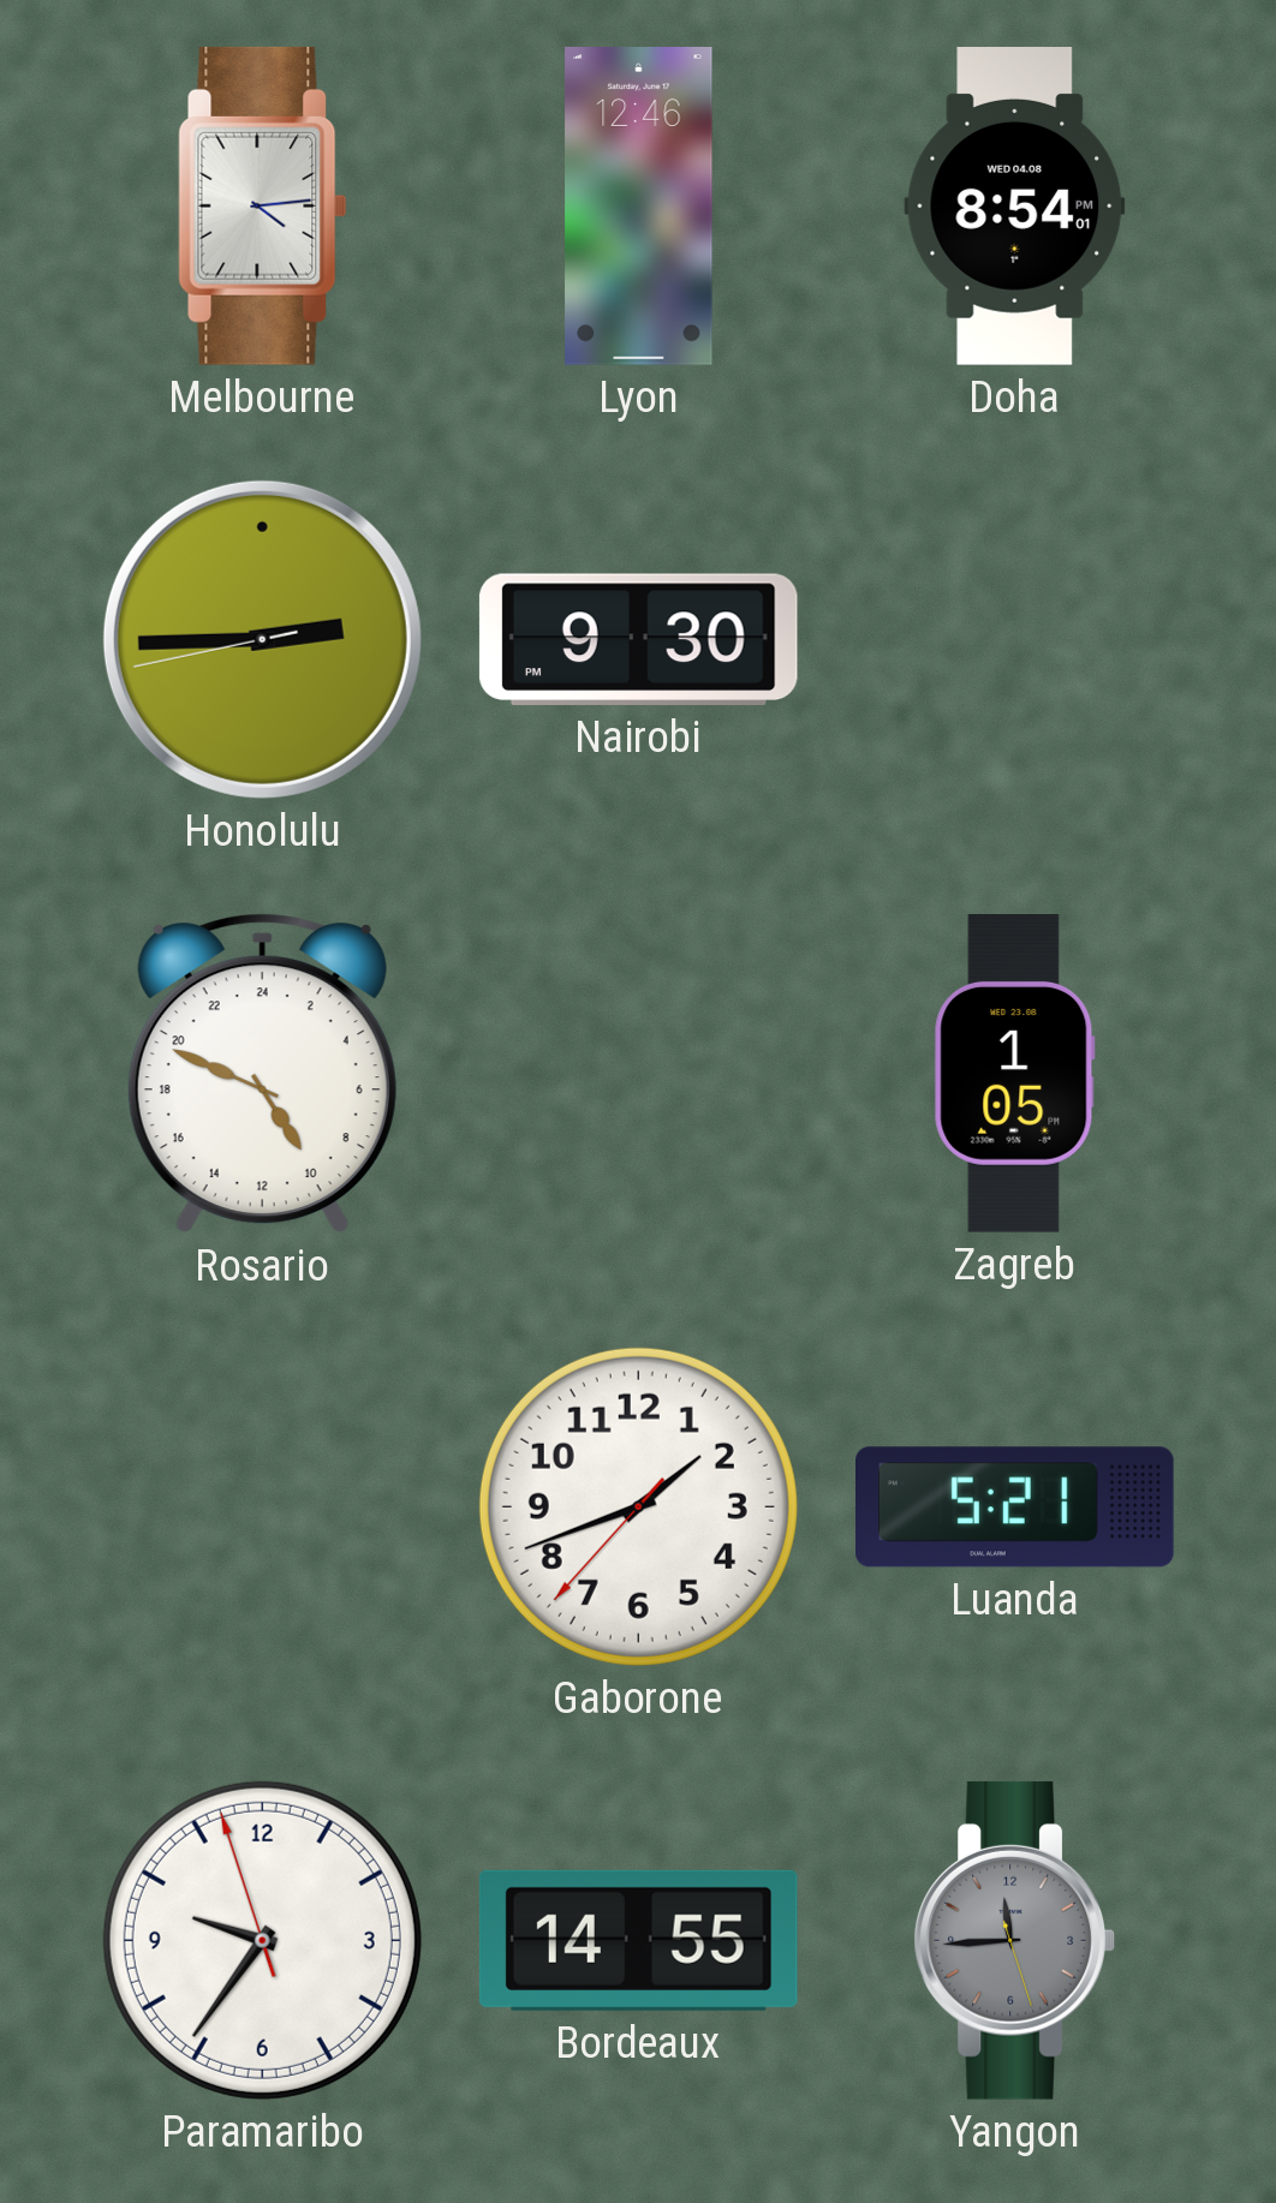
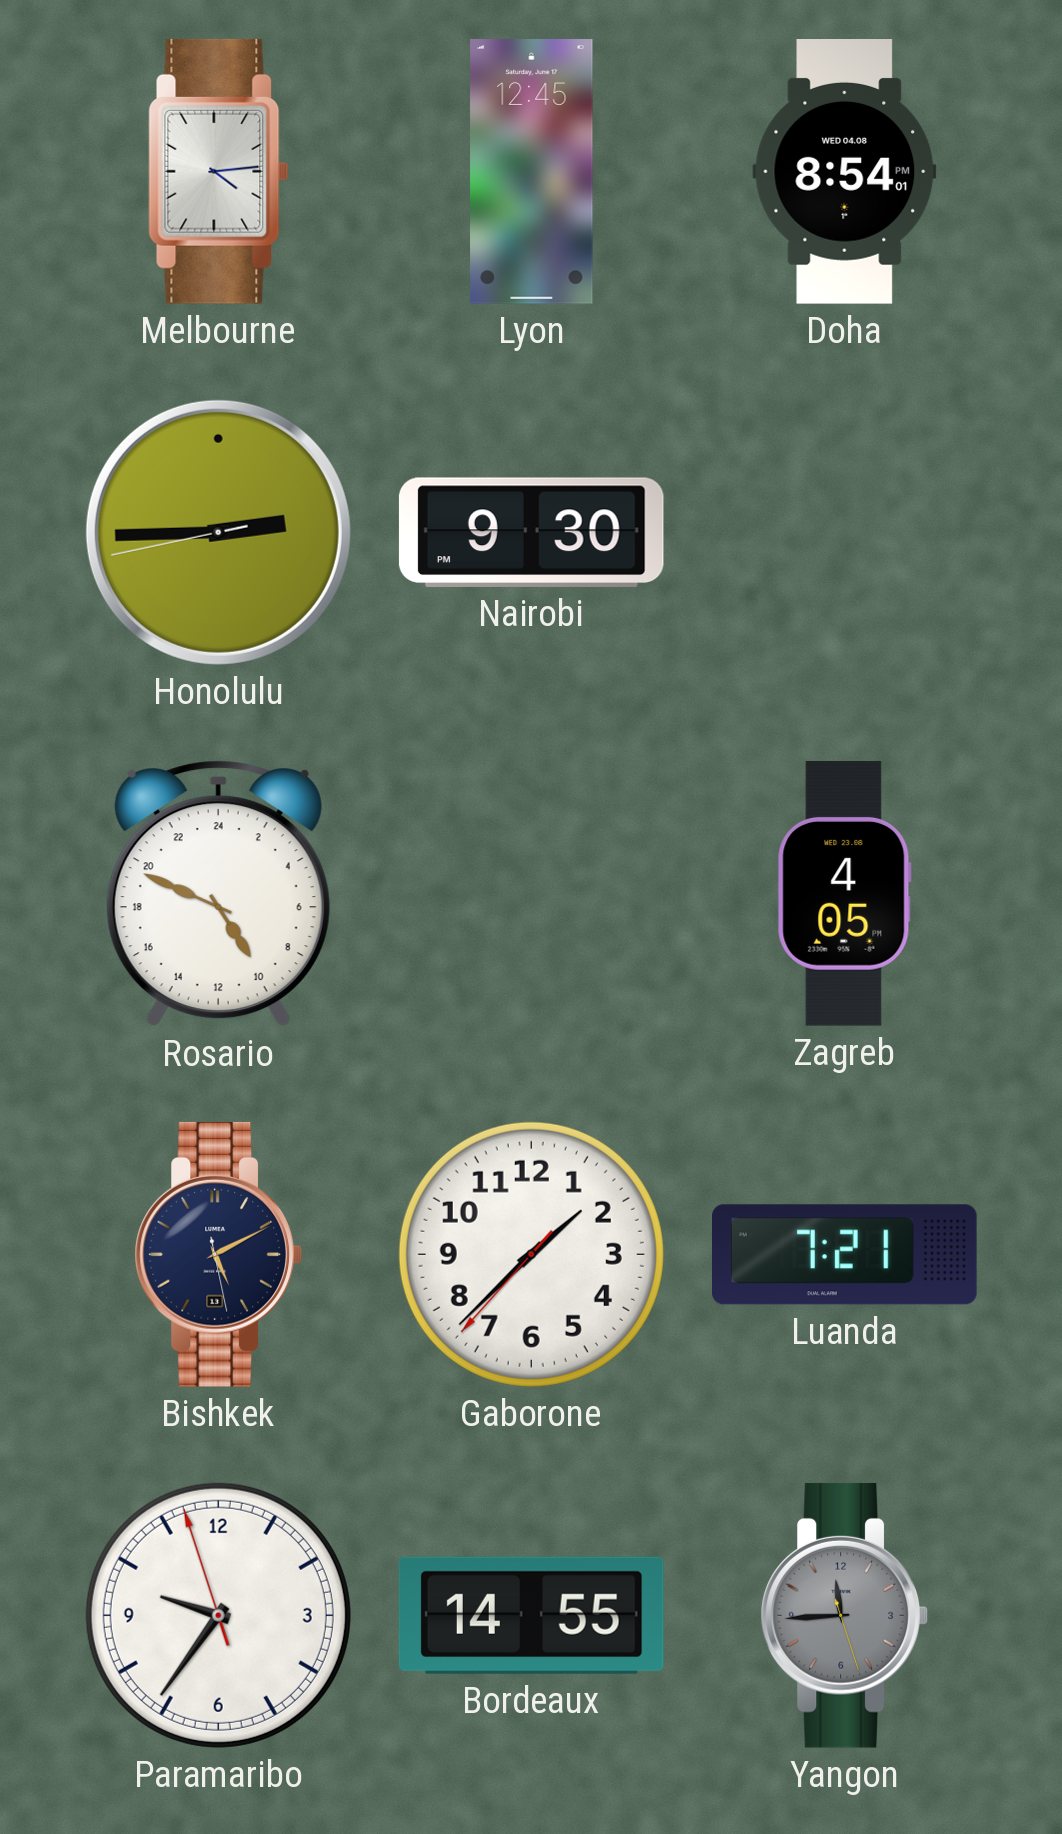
Lyon: 12:46 -> 12:45
Zagreb: 1:05 -> 4:05
Bishkek: none -> 5:10
Gaborone: 1:41 -> 1:37
Luanda: 5:21 -> 7:21
